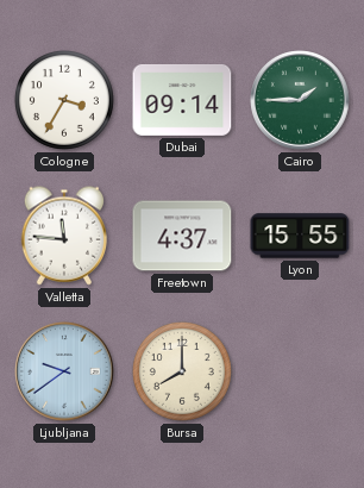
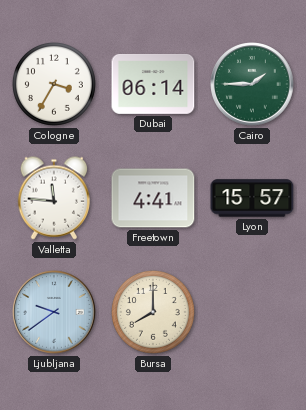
Dubai: 09:14 -> 06:14
Freetown: 4:37 -> 4:41
Lyon: 15:55 -> 15:57
